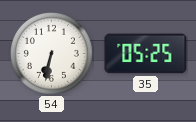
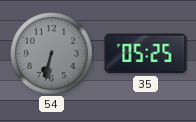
54 dial: white -> grey
